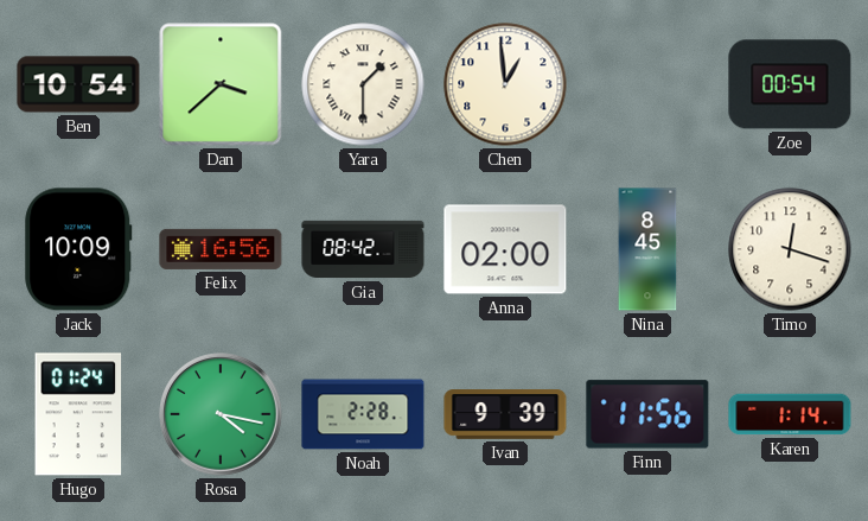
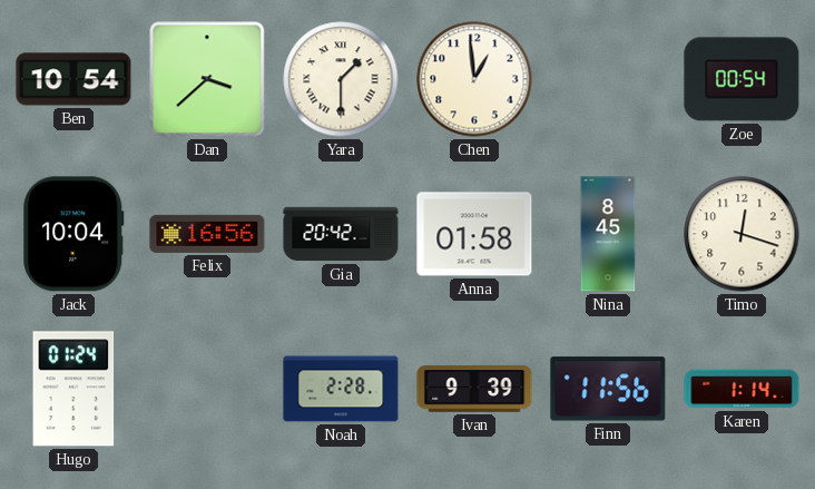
Jack: 10:09 -> 10:04
Gia: 08:42 -> 20:42
Anna: 02:00 -> 01:58
Rosa: 4:17 -> none
